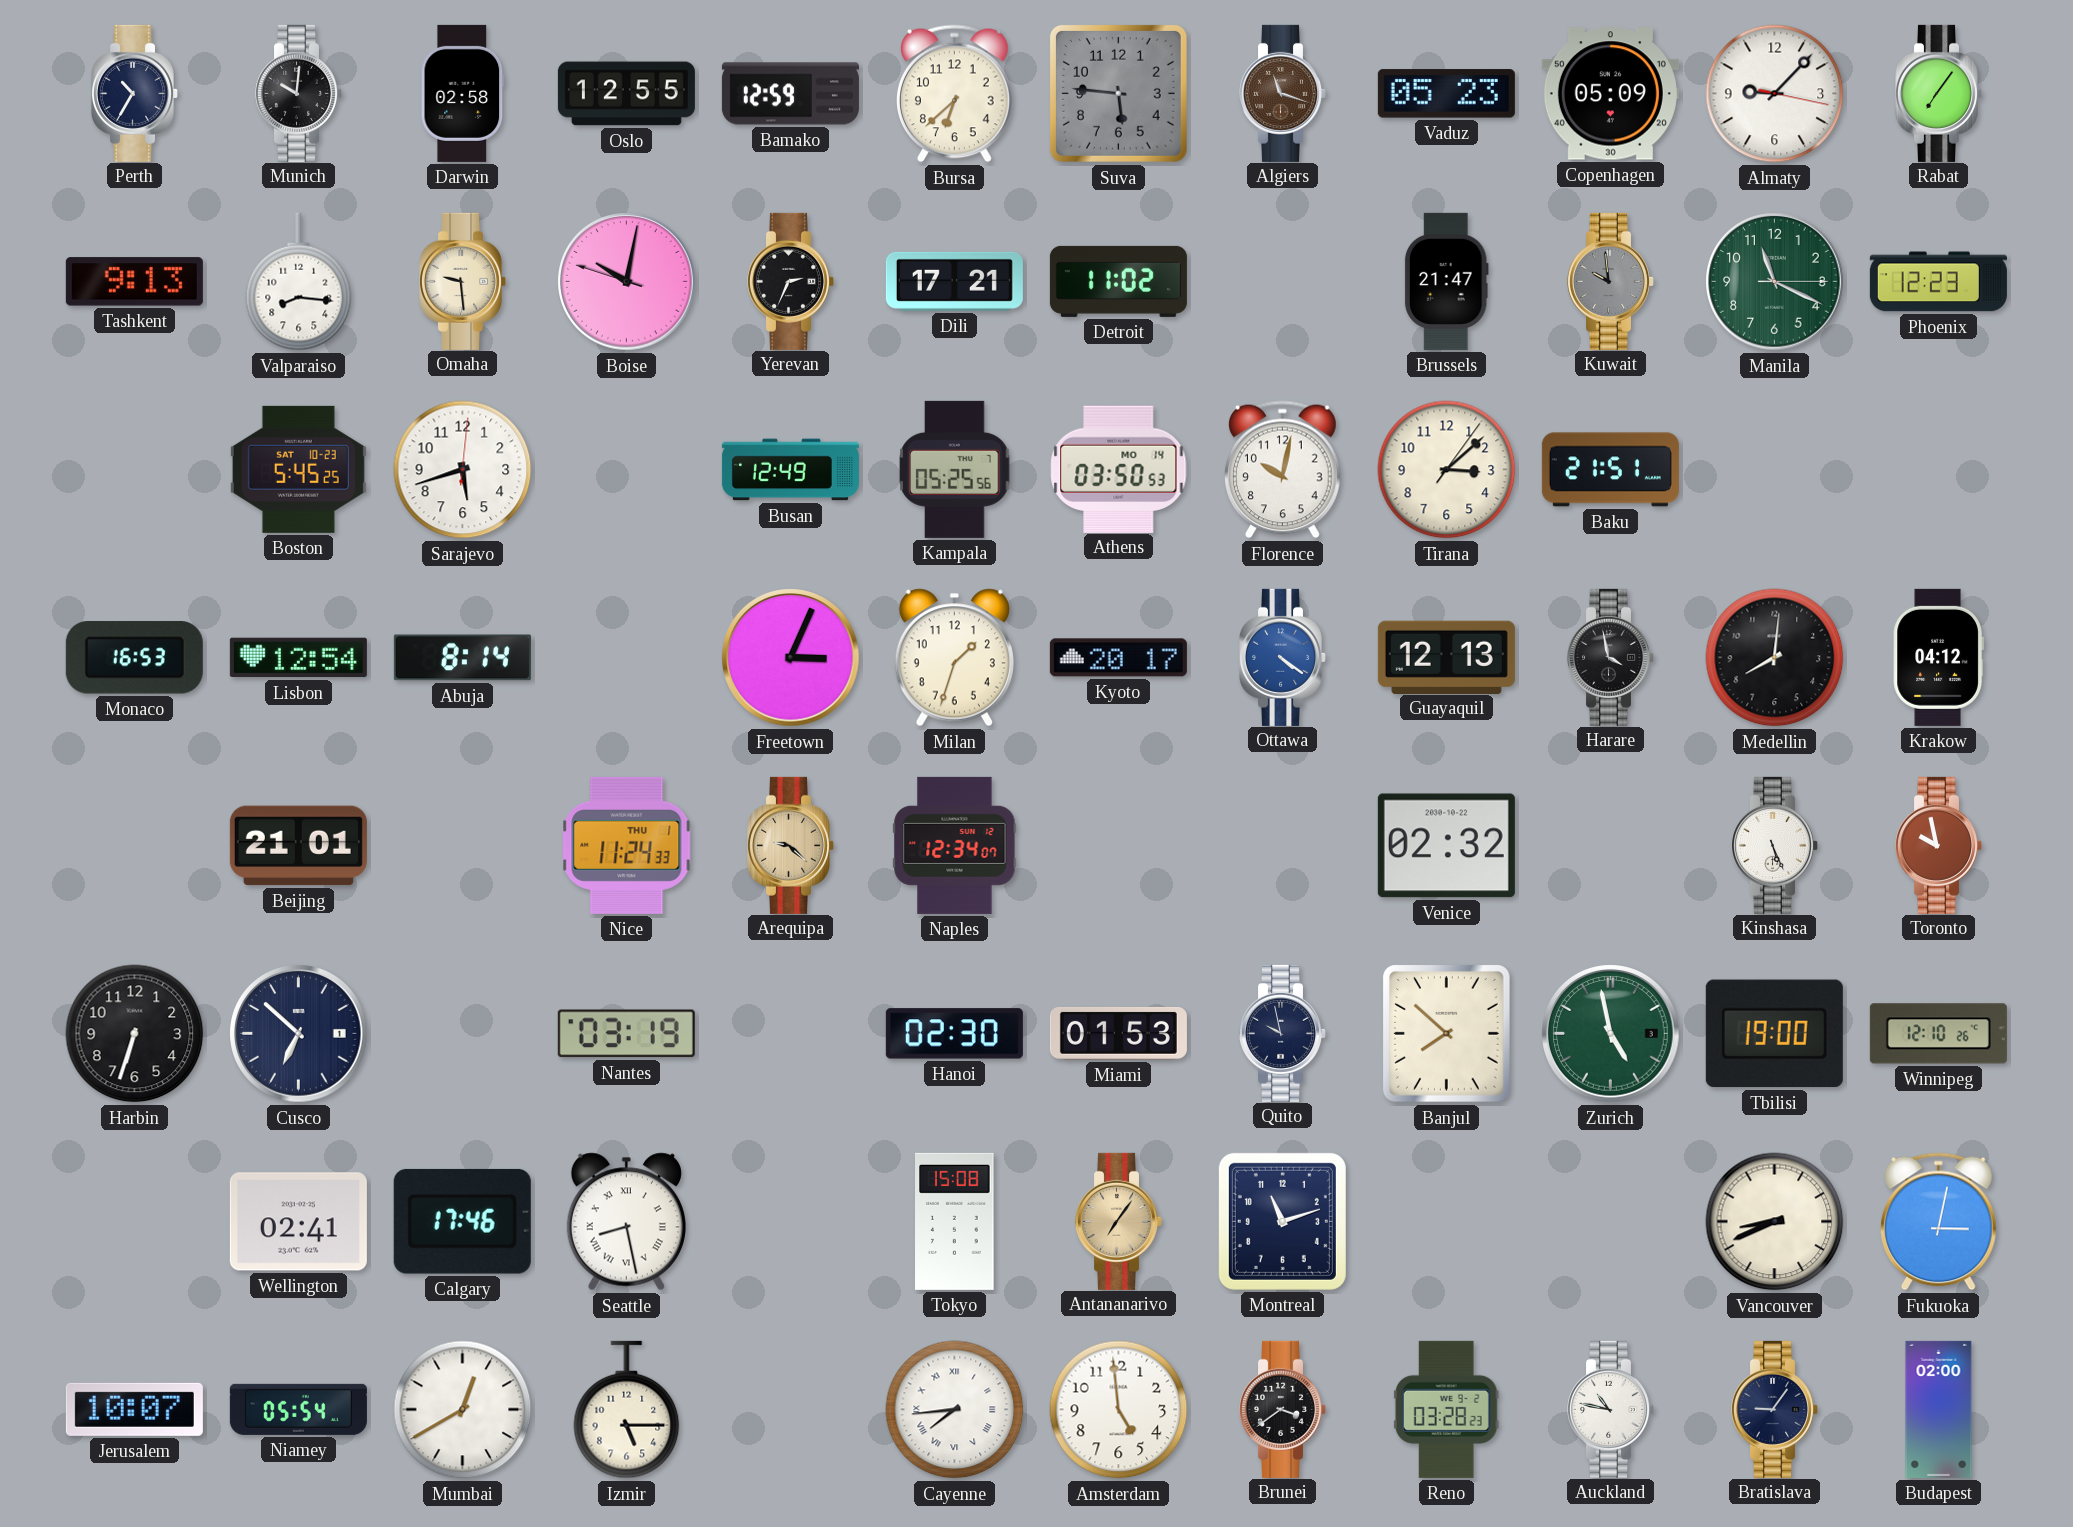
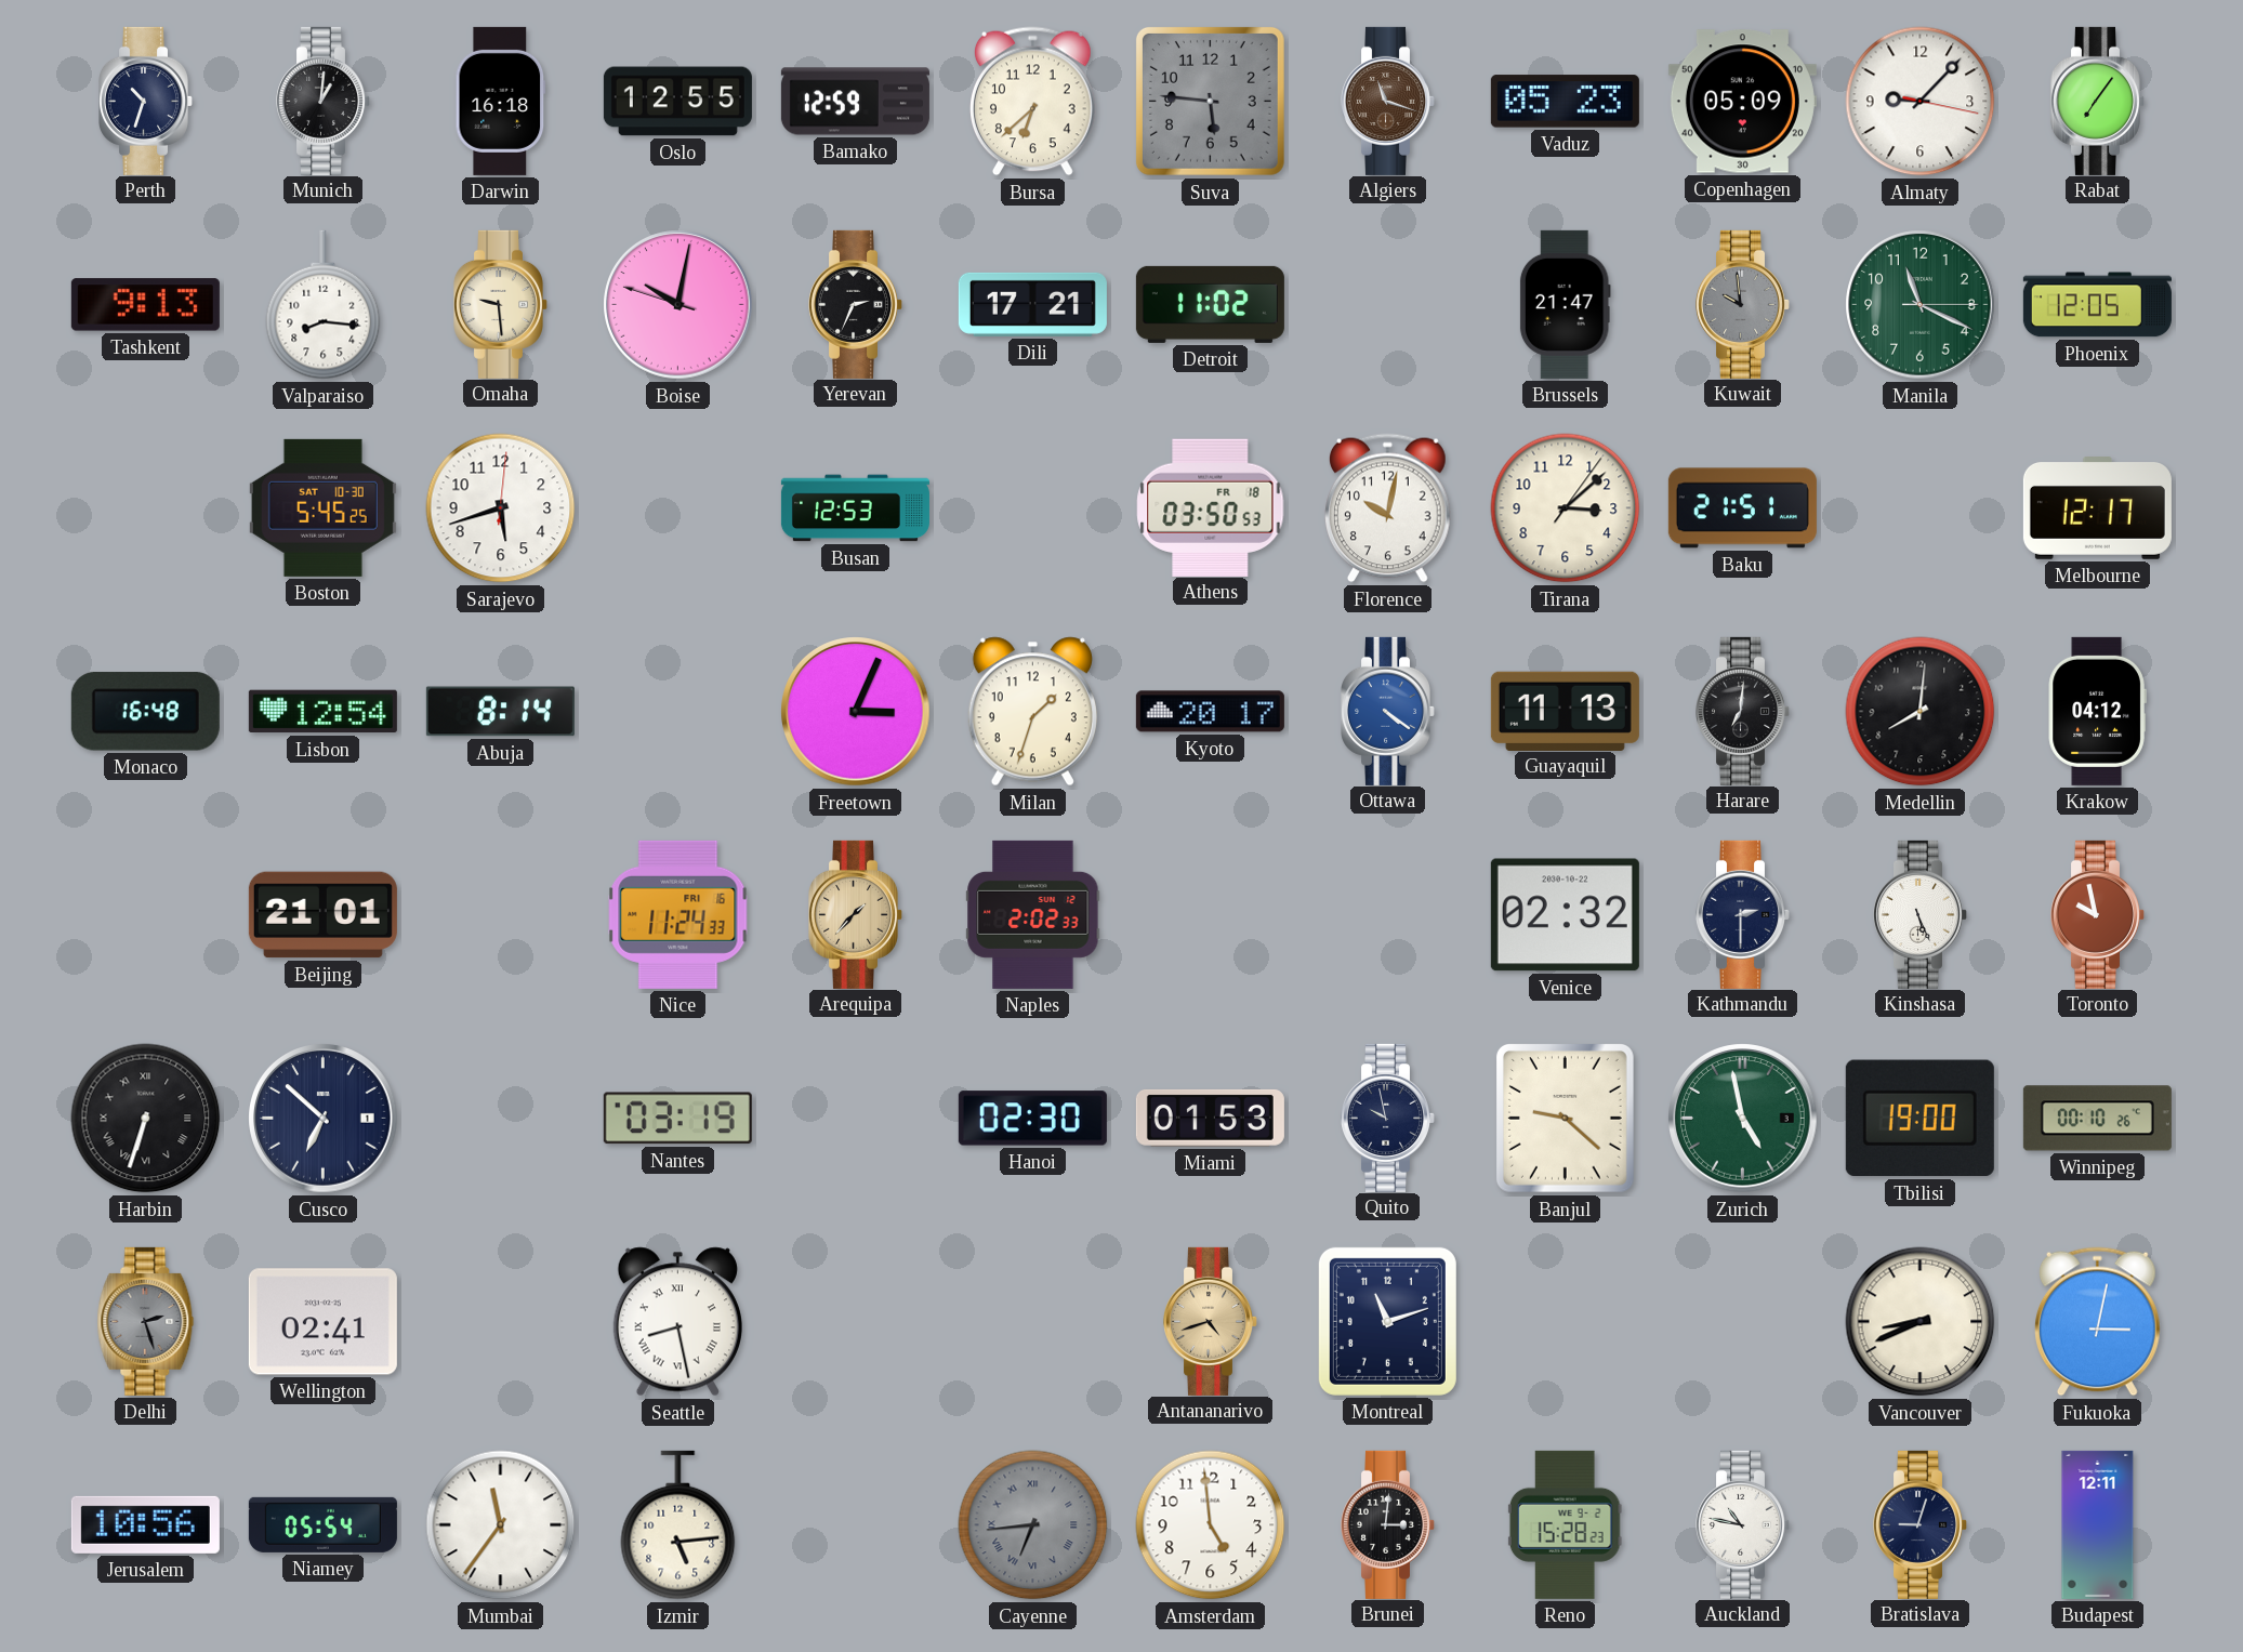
Perth: 10:35 -> 10:33
Munich: 10:01 -> 1:01
Darwin: 02:58 -> 16:18
Phoenix: 12:23 -> 12:05
Boston date: SAT 10-23 -> SAT 10-30
Busan: 12:49 -> 12:53
Kampala: 05:25 -> none
Athens date: MO 14 -> FR 18
Melbourne: none -> 12:17
Monaco: 16:53 -> 16:48
Guayaquil: 12:13 -> 11:13
Harare: 3:58 -> 7:01
Nice date: THU 1 -> FRI 16
Arequipa: 9:22 -> 1:37
Naples: 12:34 -> 2:02
Kathmandu: none -> 2:30
Harbin numerals: Arabic -> Roman
Banjul: 7:52 -> 9:22
Winnipeg: 12:10 -> 00:10
Delhi: none -> 2:27
Calgary: 17:46 -> none
Tokyo: 15:08 -> none
Antananarivo: 7:06 -> 4:42
Jerusalem: 10:07 -> 10:56
Mumbai: 12:40 -> 11:36
Izmir: 5:15 -> 5:14
Cayenne: 7:44 -> 6:44
Cayenne dial: white -> grey
Brunei: 3:39 -> 3:01
Reno: 03:28 -> 15:28
Bratislava: 9:06 -> 9:03
Budapest: 02:00 -> 12:11
